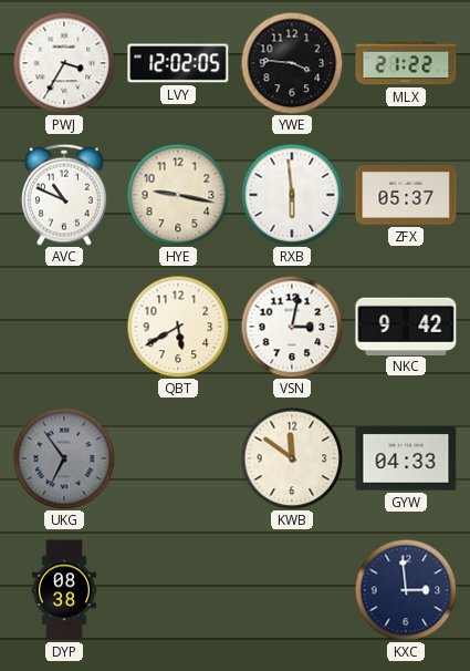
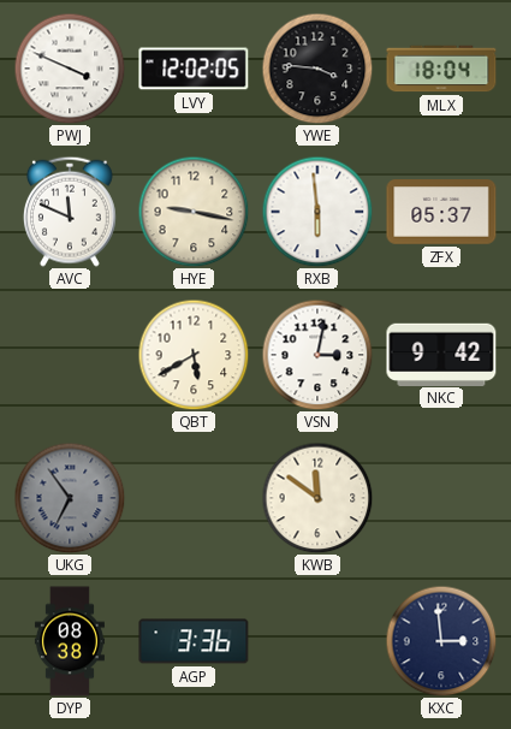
PWJ: 3:35 -> 3:49
MLX: 21:22 -> 18:04
AVC: 10:49 -> 11:49
GYW: 04:33 -> none
AGP: none -> 3:36
